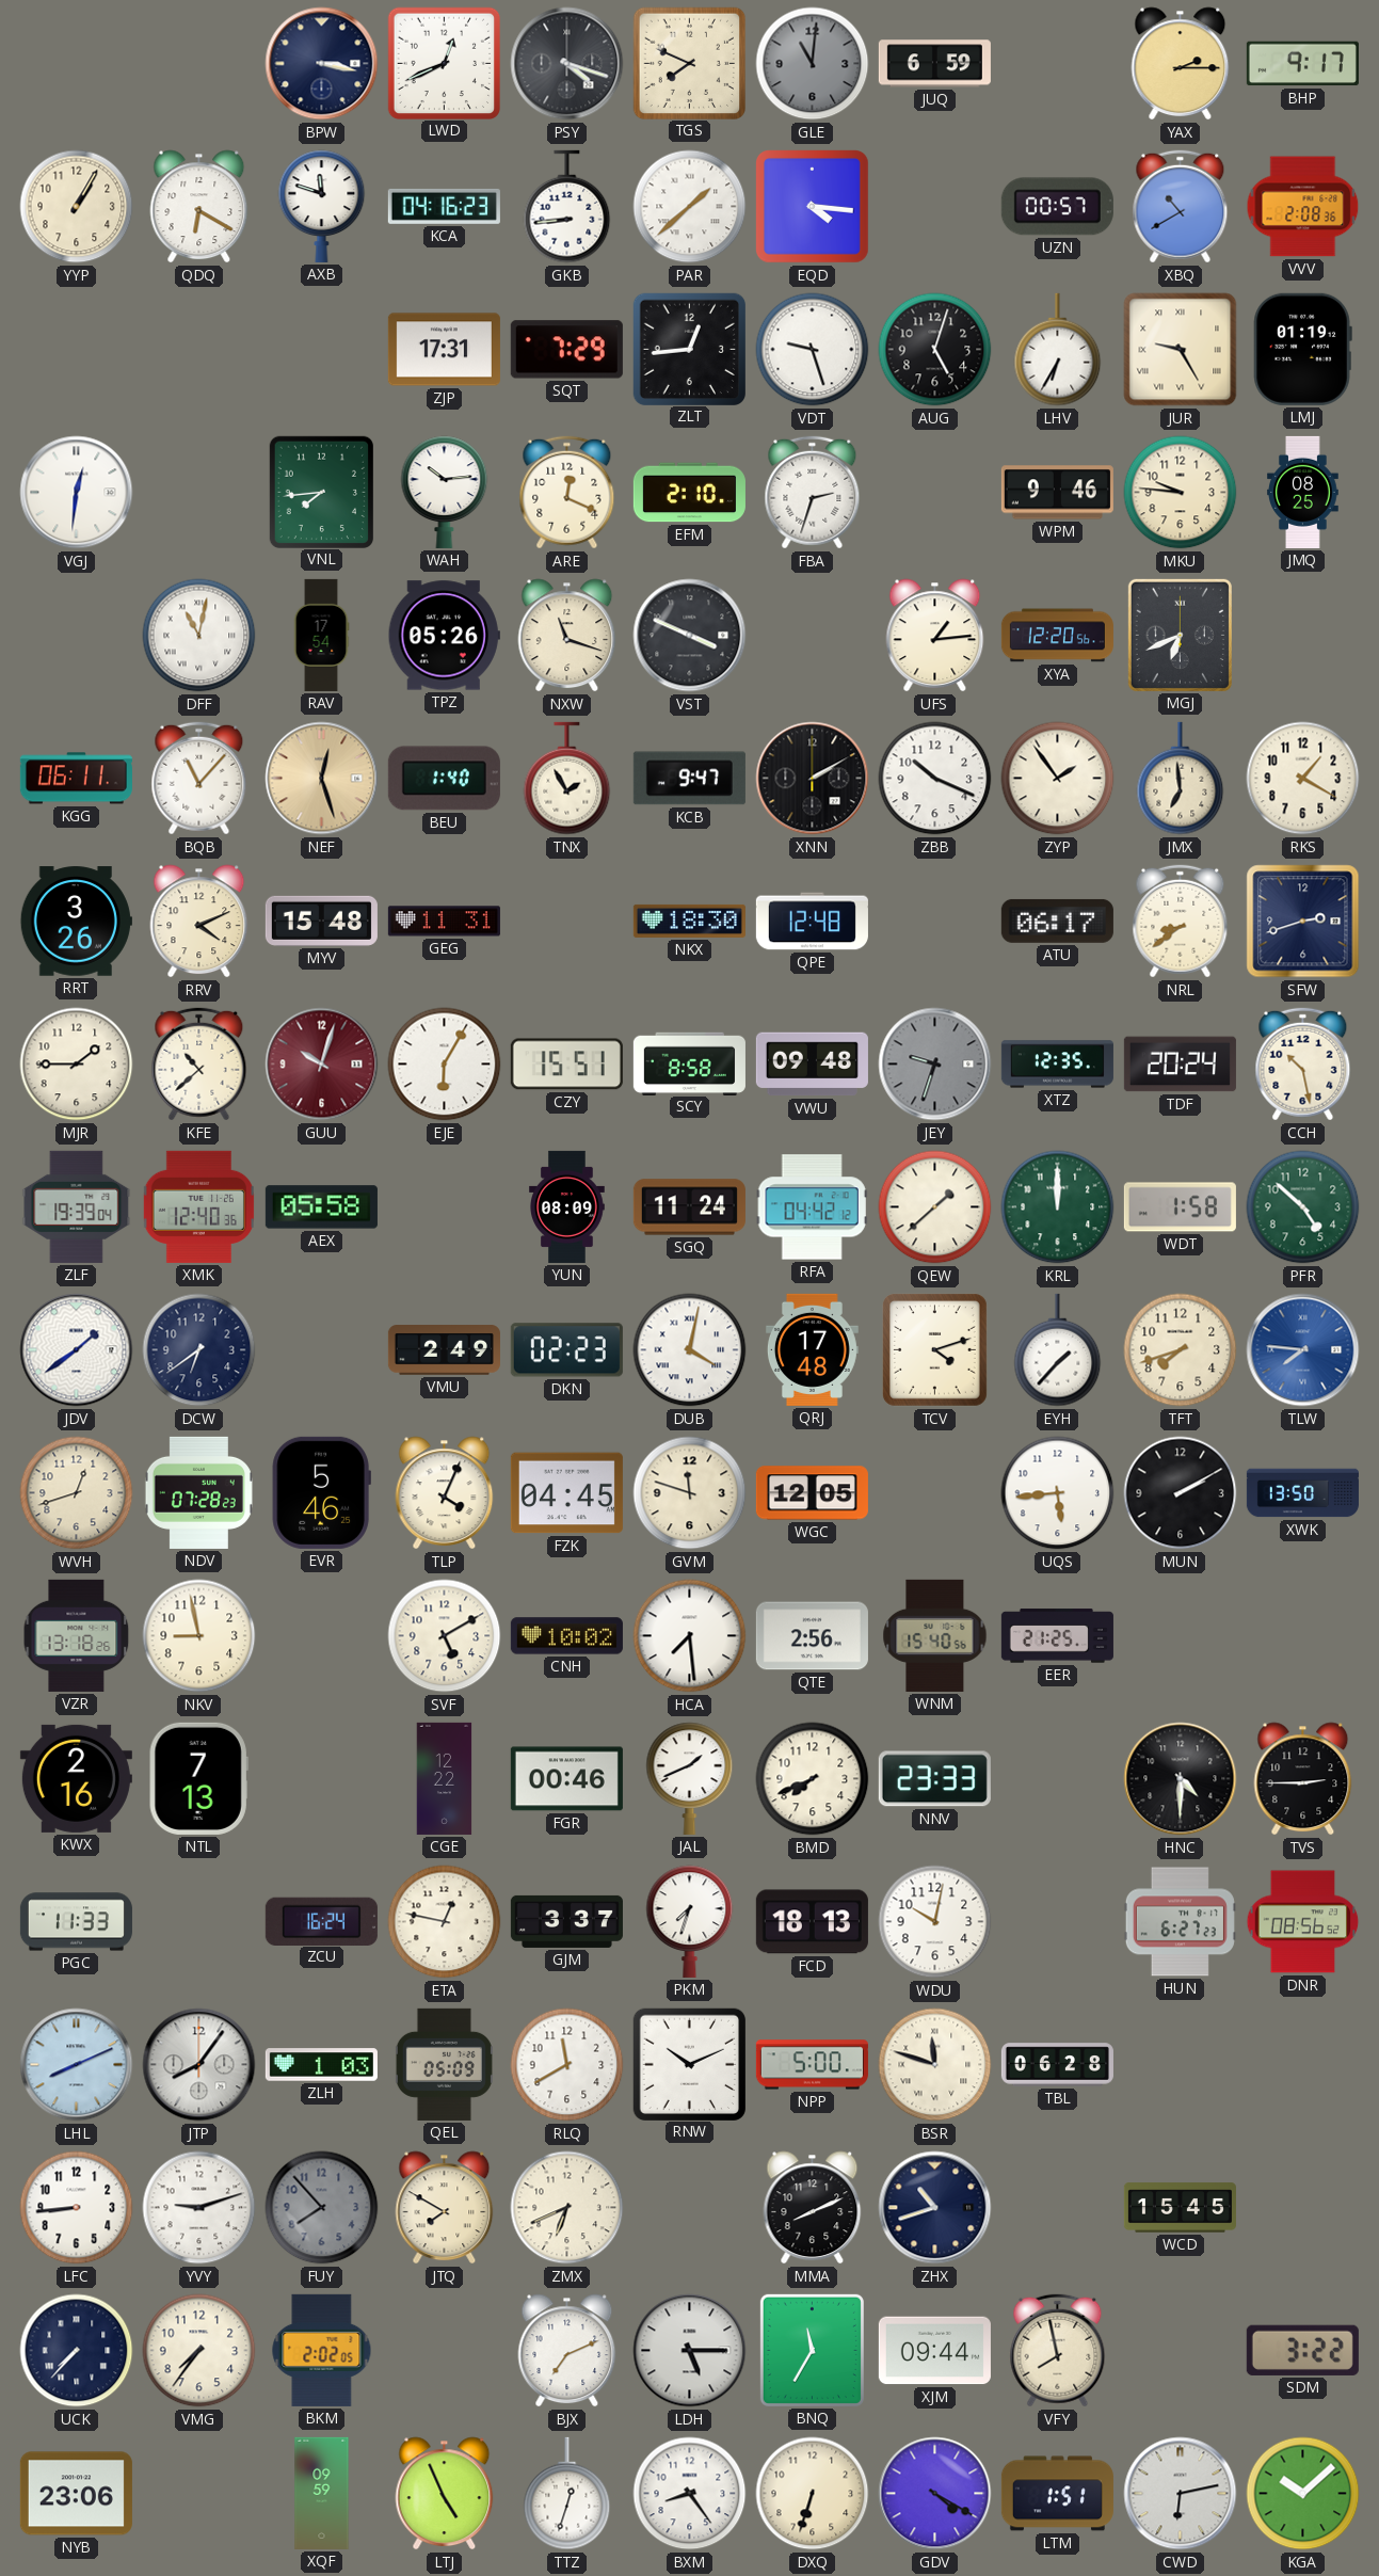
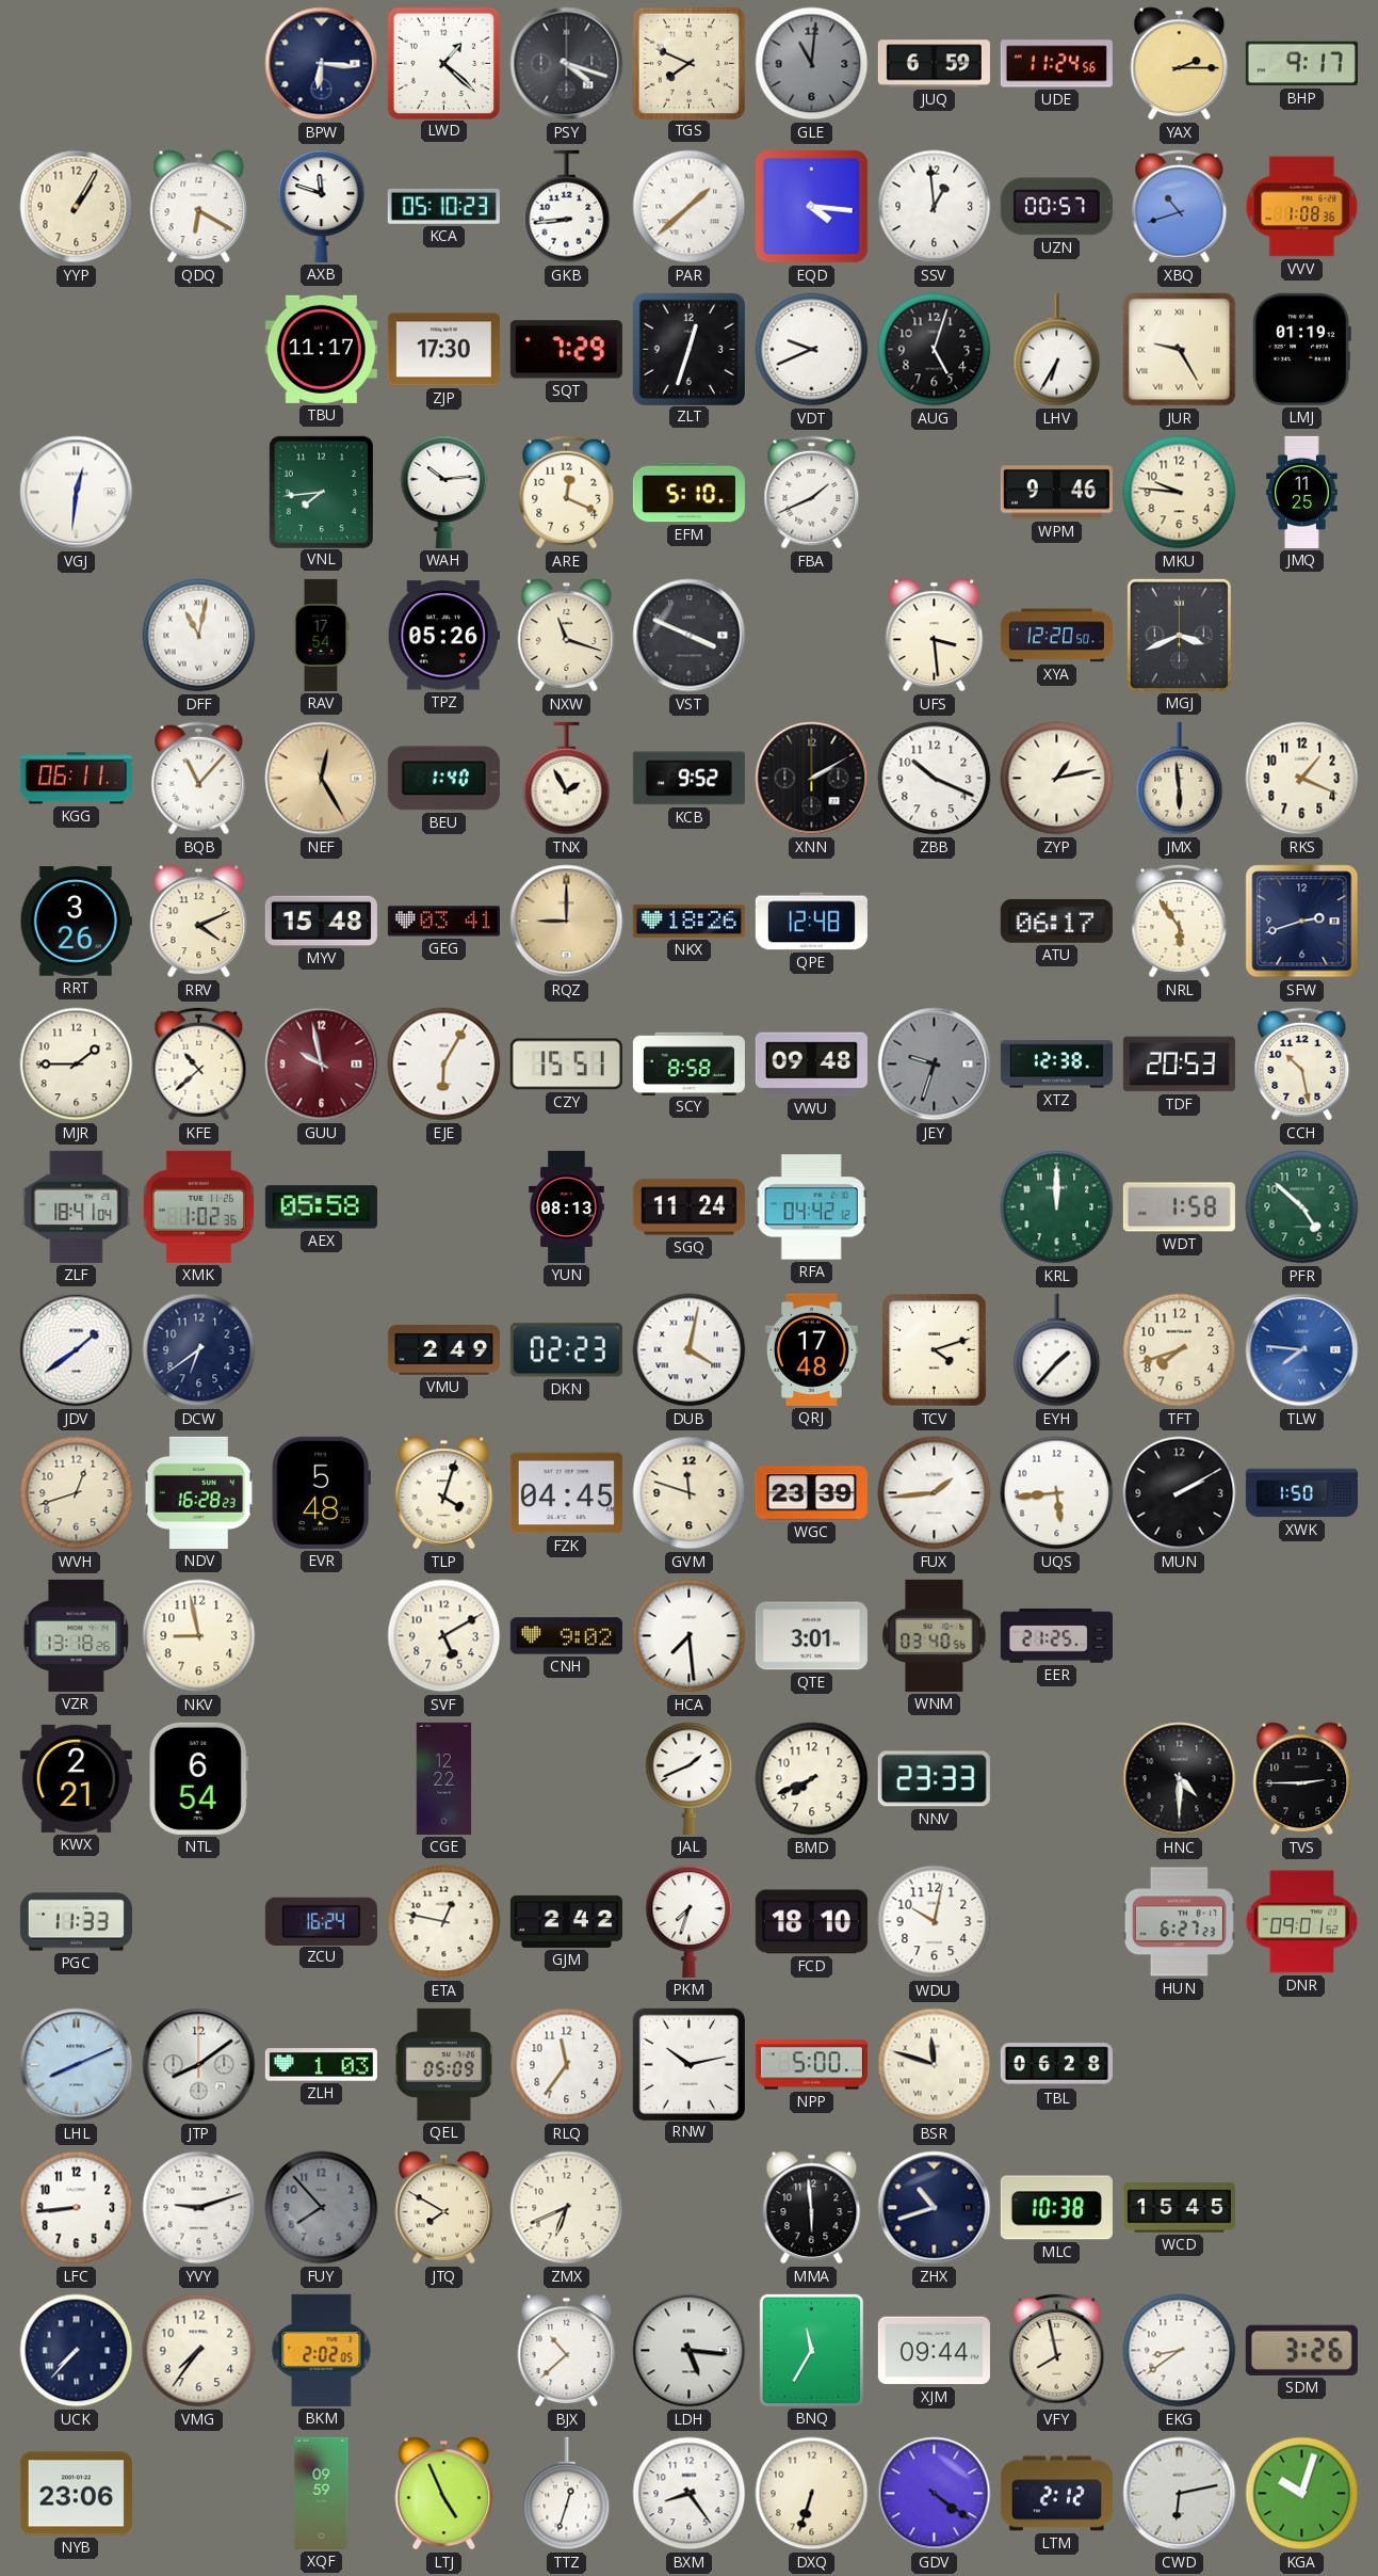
BPW: 3:17 -> 6:16
LWD: 12:41 -> 1:22
UDE: none -> 11:24
KCA: 04:16 -> 05:10
SSV: none -> 12:59
XBQ: 10:40 -> 10:42
VVV: 2:08 -> 1:08
TBU: none -> 11:17
ZJP: 17:31 -> 17:30
ZLT: 12:44 -> 12:33
VDT: 9:27 -> 9:41
EFM: 2:10 -> 5:10
FBA: 2:33 -> 1:41
JMQ: 08:25 -> 11:25
UFS: 1:14 -> 3:29
XYA: 12:20:56 -> 12:20:50
MGJ: 6:41 -> 3:41
NEF: 12:27 -> 12:25
KCB: 9:47 -> 9:52
ZYP: 1:54 -> 1:13
JMX: 6:59 -> 5:59
RKS: 1:20 -> 1:19
GEG: 11:31 -> 03:41
RQZ: none -> 9:00
NKX: 18:30 -> 18:26
NRL: 8:39 -> 5:54
GUU: 10:03 -> 9:58
XTZ: 12:35 -> 12:38
TDF: 20:24 -> 20:53
ZLF: 19:39 -> 18:41
XMK: 12:40 -> 1:02
YUN: 08:09 -> 08:13
QEW: 1:38 -> none
NDV: 07:28 -> 16:28
EVR: 5:46 -> 5:48
TLP: 4:04 -> 4:03
WGC: 12:05 -> 23:39
FUX: none -> 1:44
XWK: 13:50 -> 1:50
CNH: 10:02 -> 9:02
QTE: 2:56 -> 3:01
WNM: 15:40 -> 03:40
KWX: 2:16 -> 2:21
NTL: 7:13 -> 6:54
FGR: 00:46 -> none
GJM: 3:37 -> 2:42
FCD: 18:13 -> 18:10
DNR: 08:56 -> 09:01
JTP: 8:06 -> 8:09
RLQ: 11:40 -> 11:36
RNW: 10:11 -> 10:13
MMA: 8:11 -> 5:59
MLC: none -> 10:38
BJX: 7:11 -> 10:38
LDH: 5:15 -> 5:16
EKG: none -> 8:39
SDM: 3:22 -> 3:26
GDV: 4:20 -> 4:21
LTM: 1:51 -> 2:12
KGA: 10:08 -> 10:03
